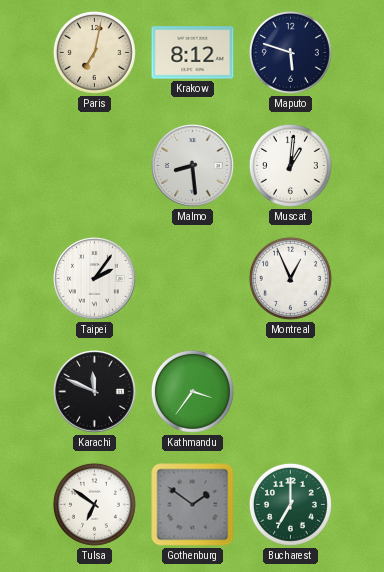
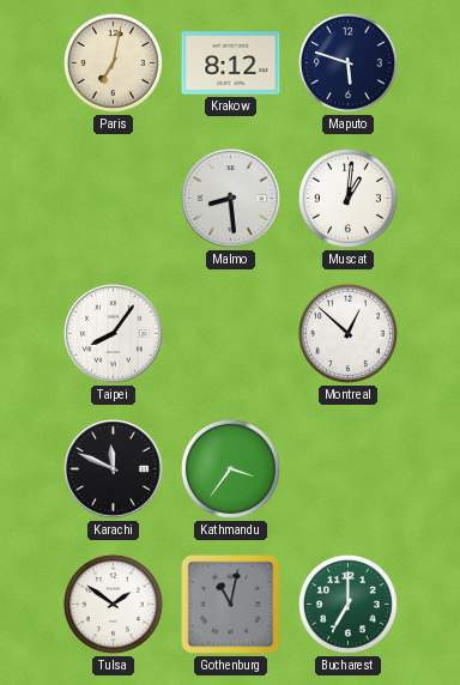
Taipei: 2:06 -> 8:06
Montreal: 12:56 -> 12:52
Tulsa: 6:51 -> 1:51
Gothenburg: 1:51 -> 11:02
